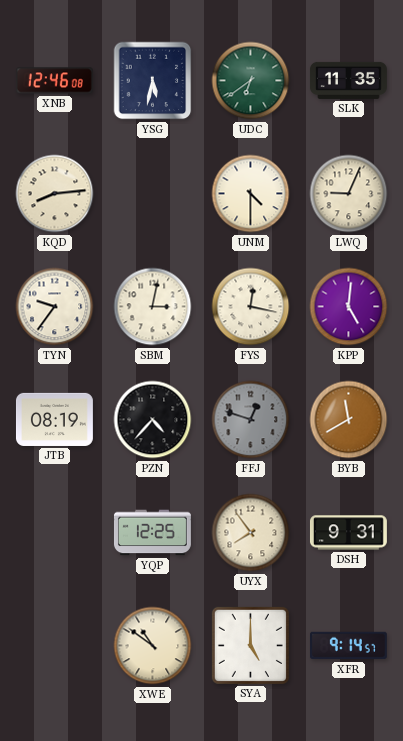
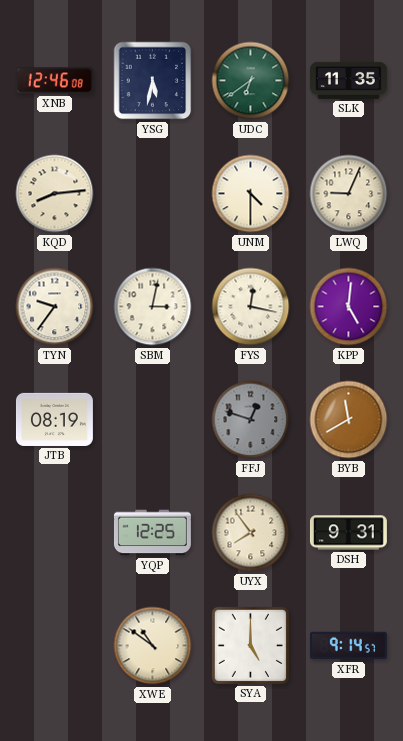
PZN: 4:37 -> none
